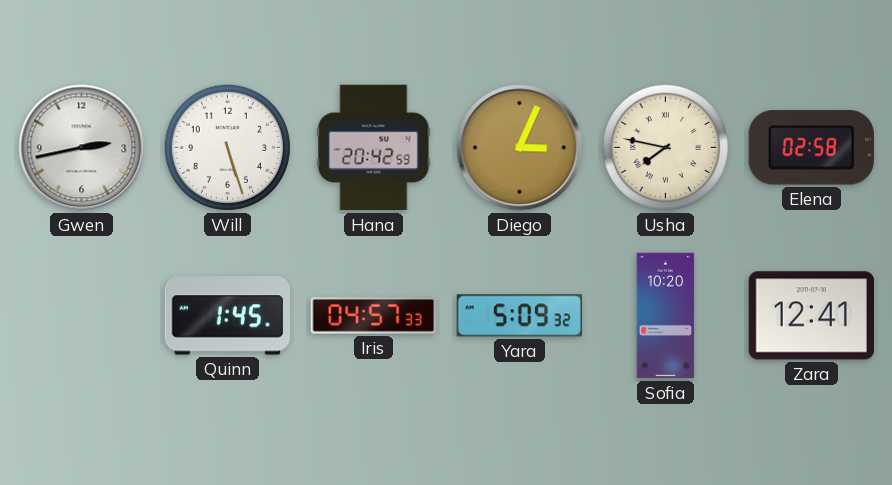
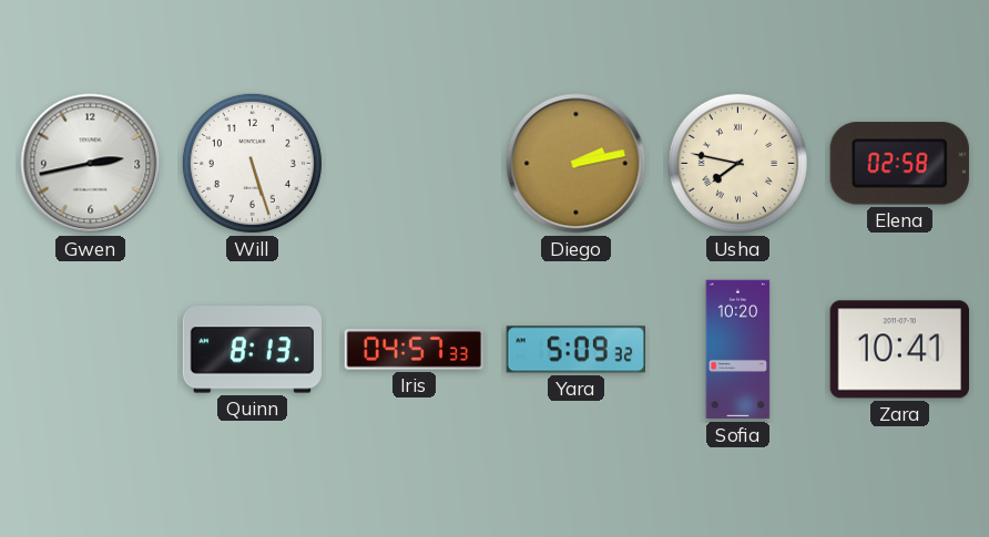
Hana: 20:42 -> none
Diego: 3:04 -> 2:13
Quinn: 1:45 -> 8:13
Zara: 12:41 -> 10:41
